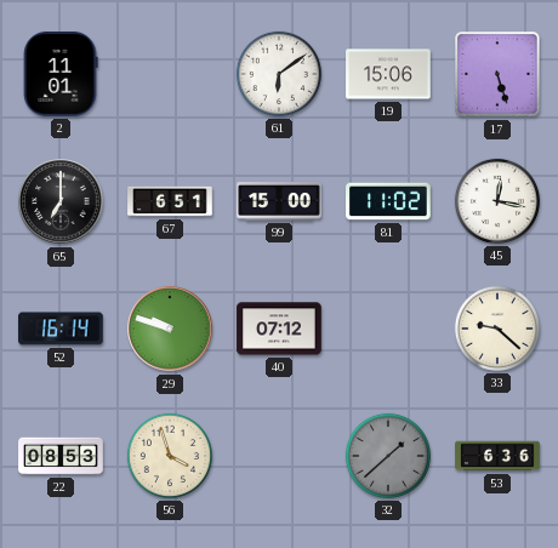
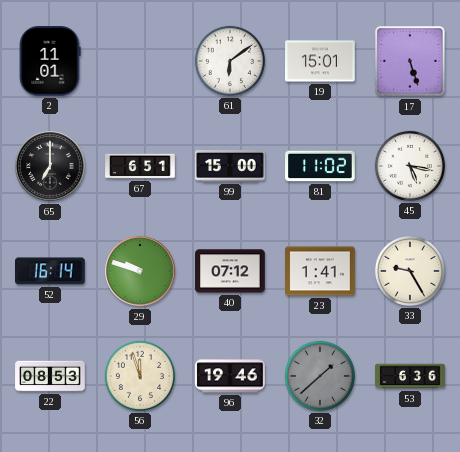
19: 15:06 -> 15:01
45: 12:17 -> 5:17
23: none -> 1:41
33: 9:22 -> 9:25
56: 3:57 -> 11:57
96: none -> 19:46
